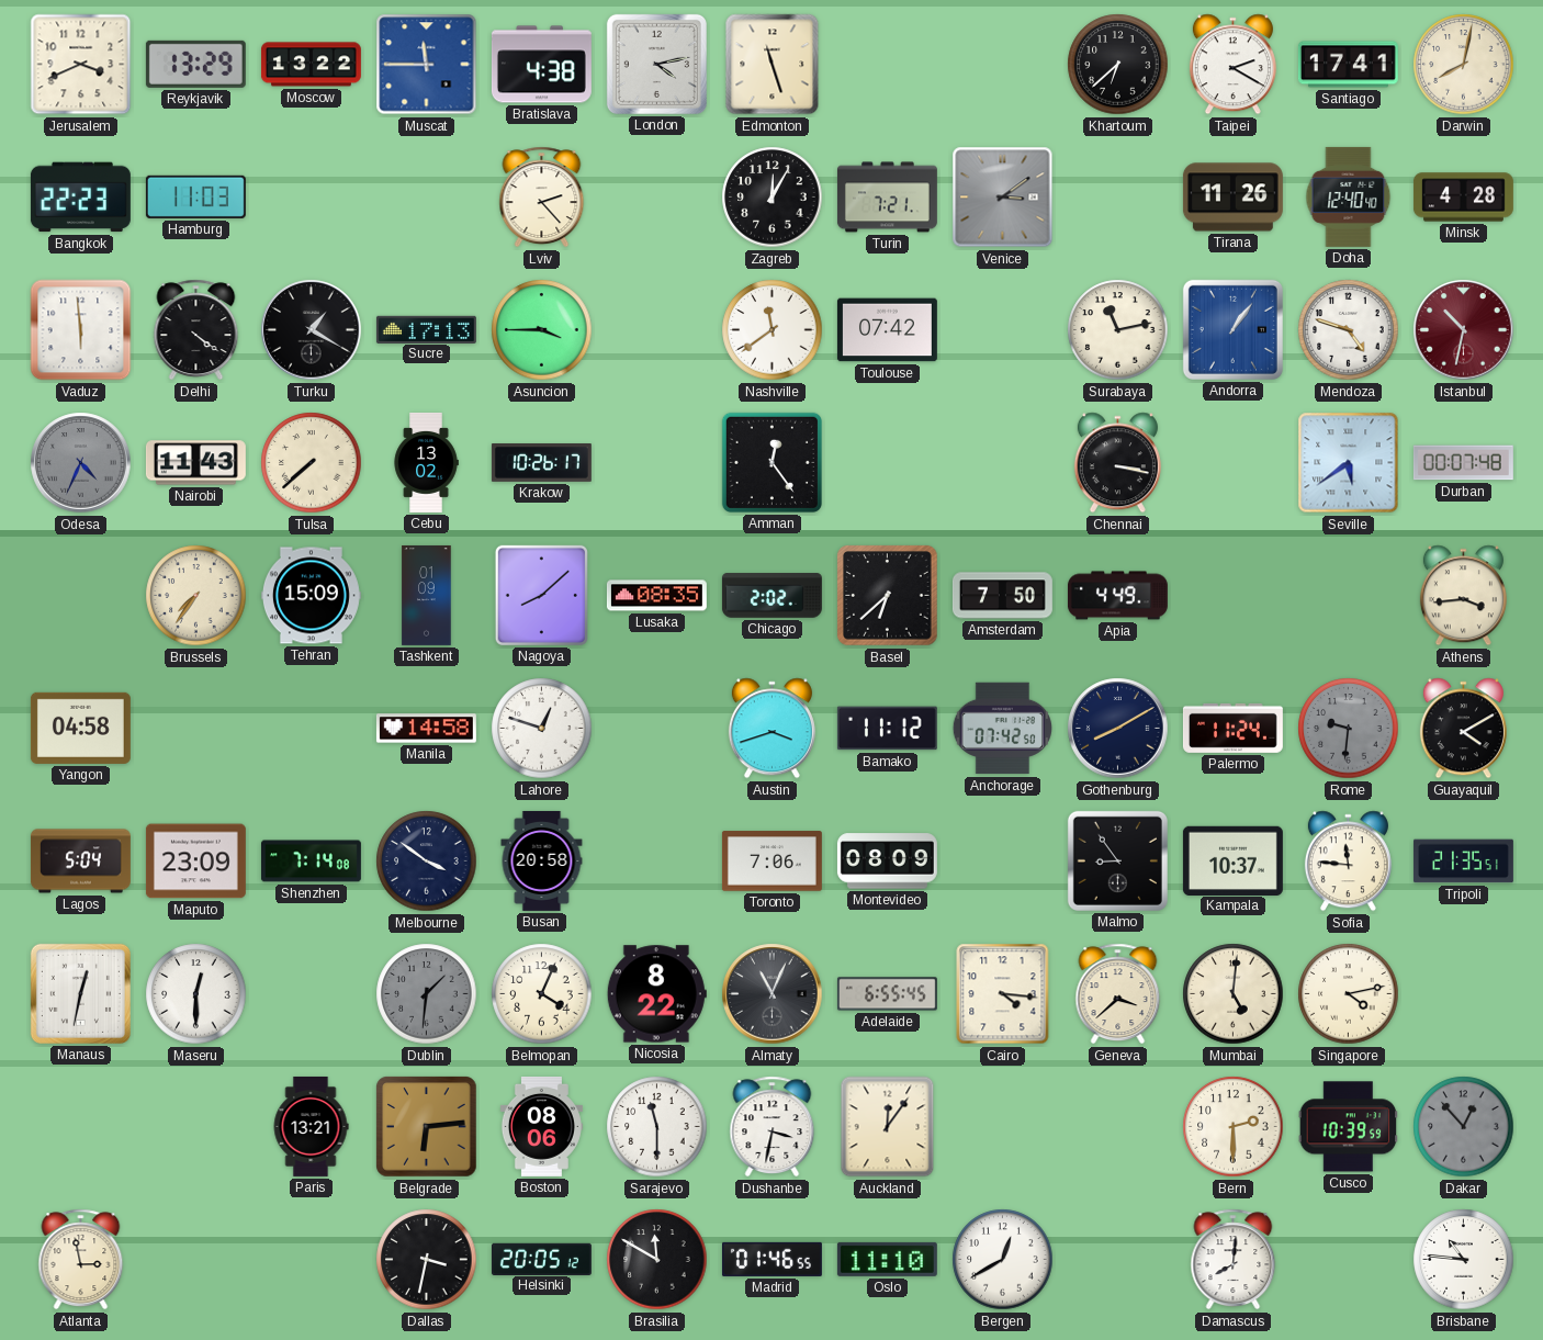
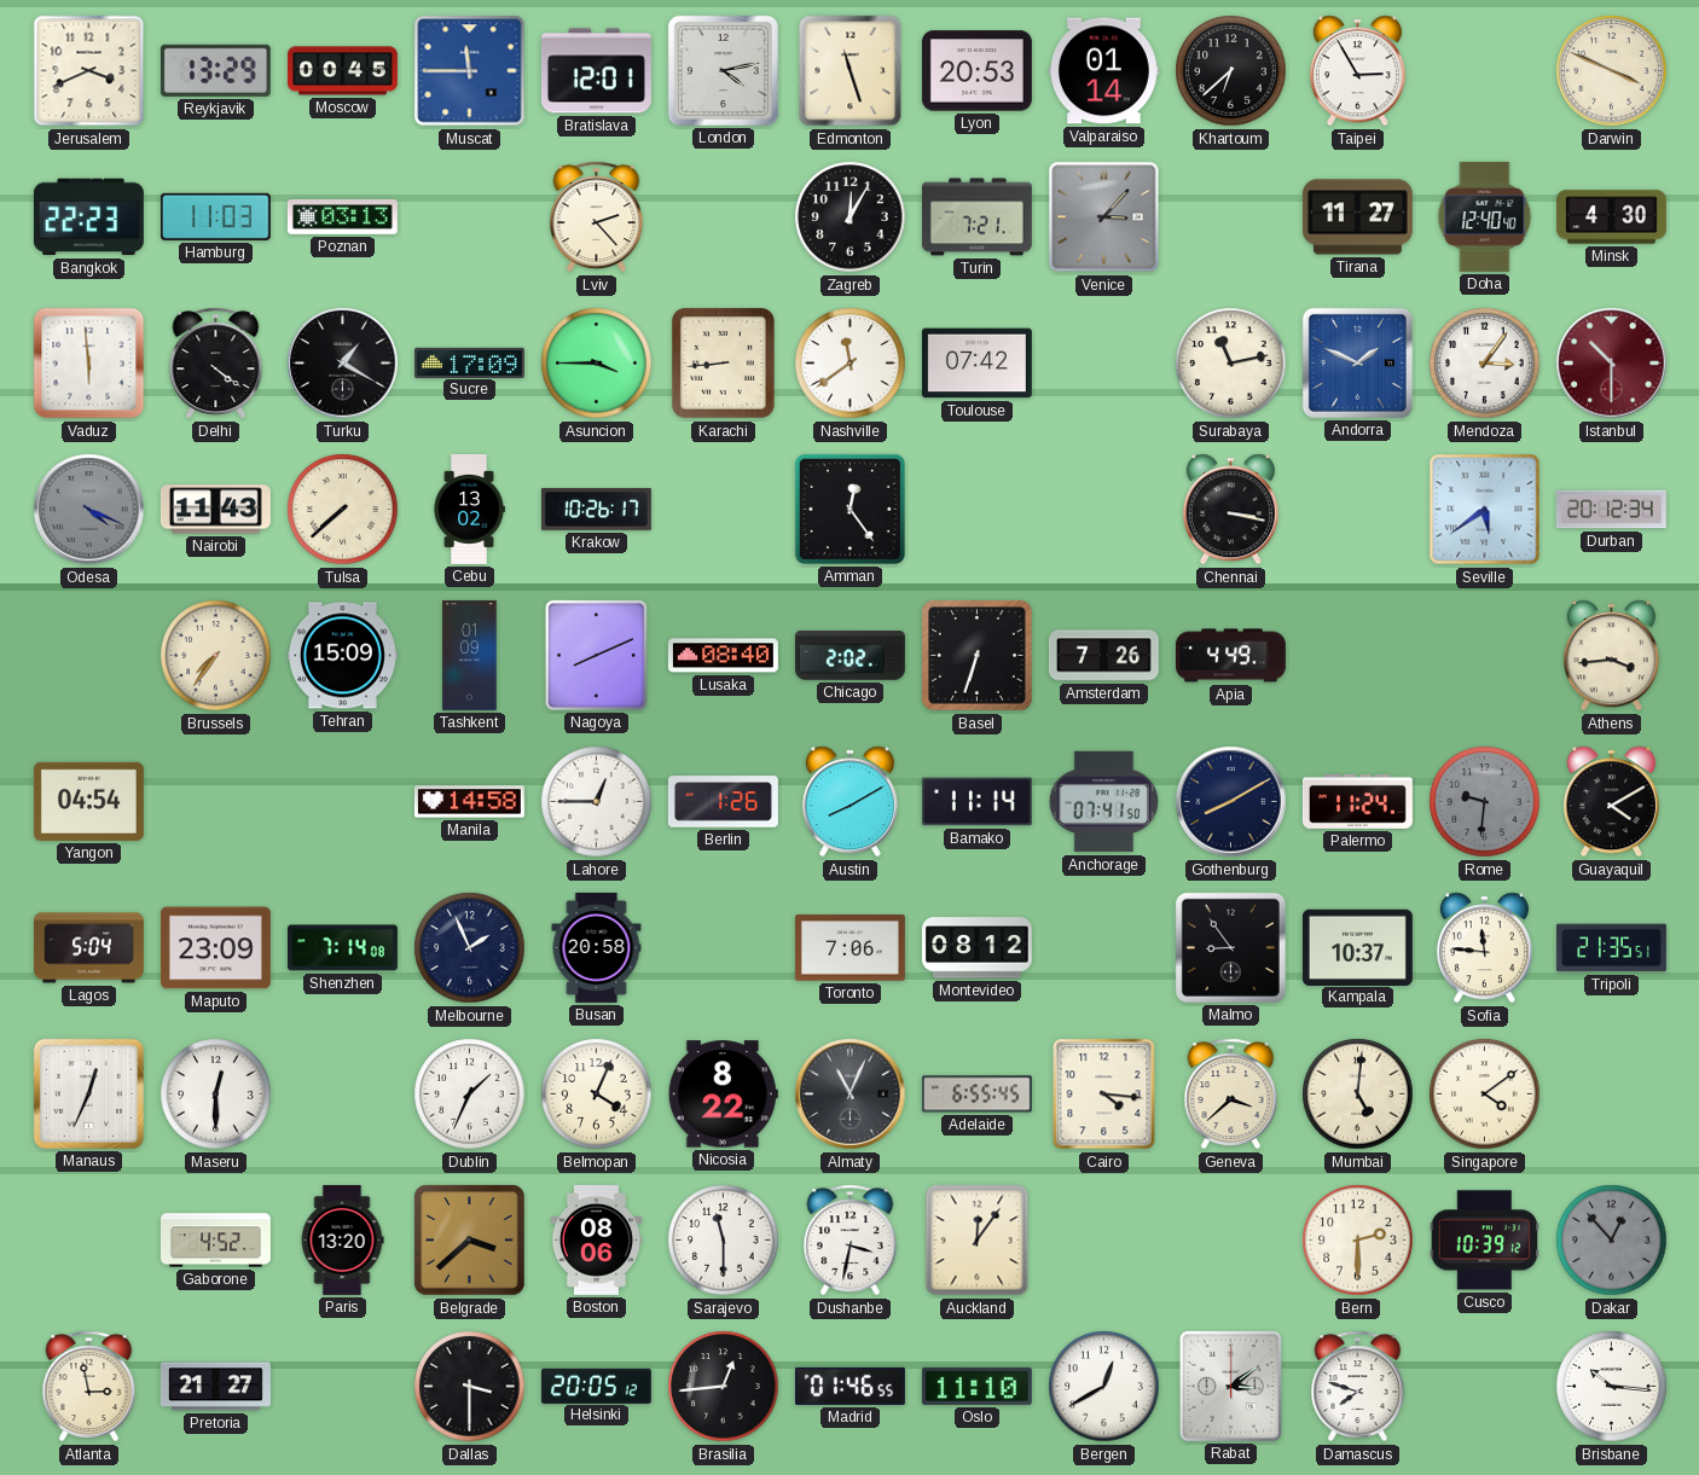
Moscow: 13:22 -> 00:45
Bratislava: 4:38 -> 12:01
Lyon: none -> 20:53
Valparaiso: none -> 01:14
Taipei: 2:20 -> 2:55
Santiago: 17:41 -> none
Darwin: 8:02 -> 3:49
Poznan: none -> 03:13
Venice: 3:09 -> 3:07
Tirana: 11:26 -> 11:27
Minsk: 4:28 -> 4:30
Sucre: 17:13 -> 17:09
Karachi: none -> 8:44
Andorra: 1:06 -> 1:49
Mendoza: 4:48 -> 3:06
Istanbul: 10:32 -> 10:30
Odesa: 4:34 -> 4:19
Durban: 00:07 -> 20:12
Nagoya: 8:08 -> 8:11
Lusaka: 08:35 -> 08:40
Basel: 6:38 -> 6:33
Amsterdam: 7:50 -> 7:26
Yangon: 04:58 -> 04:54
Lahore: 12:48 -> 12:45
Berlin: none -> 1:26
Austin: 3:42 -> 8:10
Bamako: 11:12 -> 11:14
Anchorage: 07:42 -> 07:41
Melbourne: 3:51 -> 1:56
Montevideo: 08:09 -> 08:12
Manaus: 12:32 -> 12:34
Dublin: 1:31 -> 1:34
Dublin dial: grey -> white
Singapore: 4:13 -> 4:09
Gaborone: none -> 4:52
Paris: 13:21 -> 13:20
Belgrade: 6:14 -> 3:38
Cusco: 10:39:59 -> 10:39:12
Pretoria: none -> 21:27
Dallas: 3:32 -> 3:30
Brasilia: 11:50 -> 12:44
Rabat: none -> 3:09
Damascus: 8:01 -> 7:48
Brisbane: 10:46 -> 10:16
